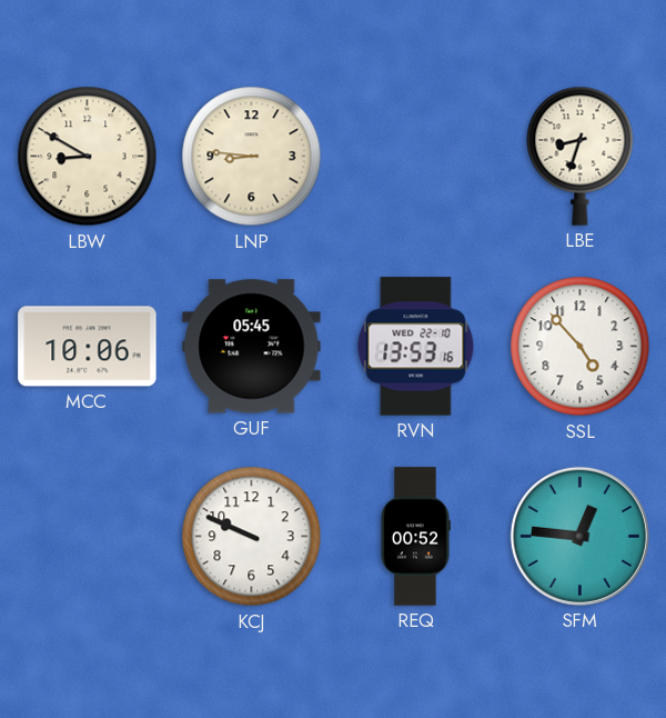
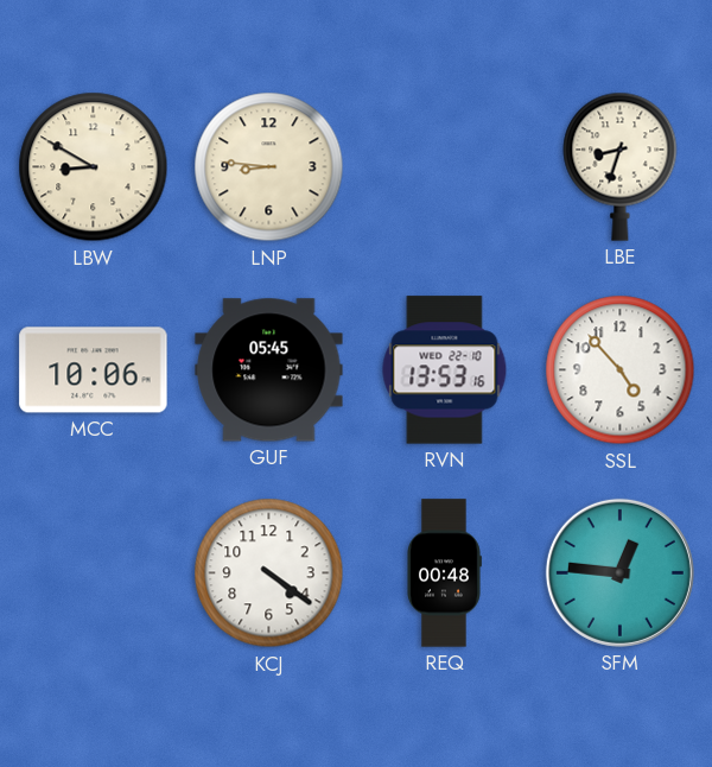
KCJ: 9:49 -> 4:21
REQ: 00:52 -> 00:48
